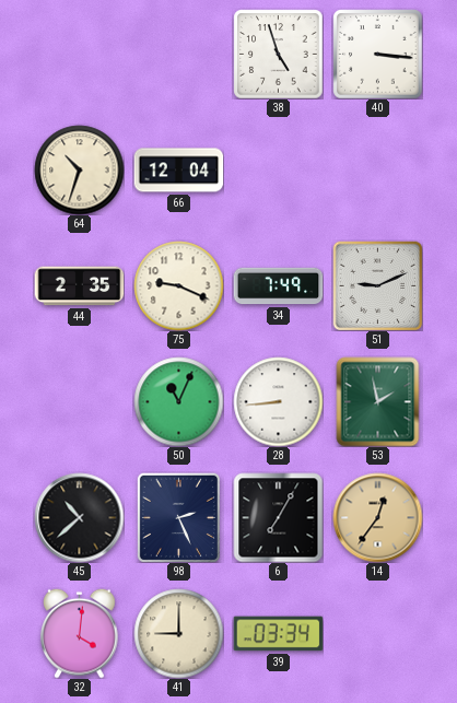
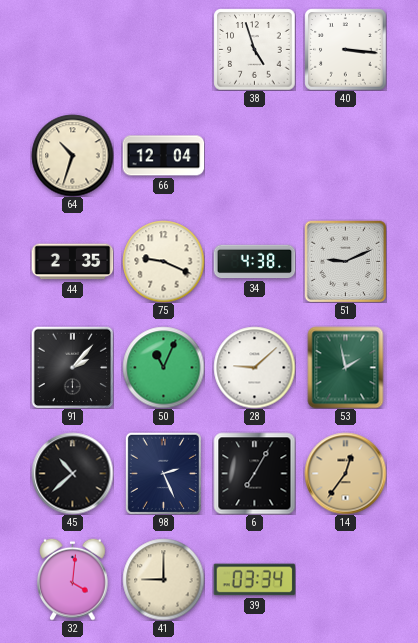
34: 7:49 -> 4:38
91: none -> 2:07
28: 8:44 -> 9:08
